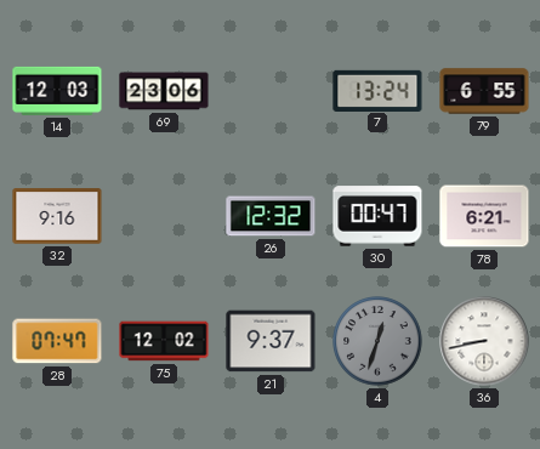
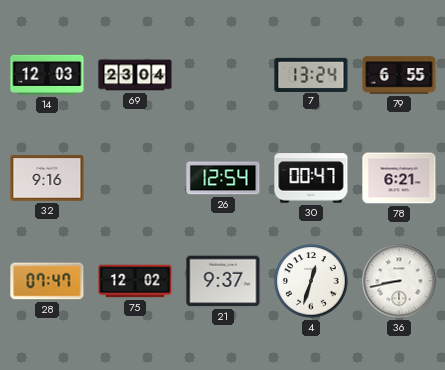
69: 23:06 -> 23:04
26: 12:32 -> 12:54
4 dial: grey -> white
